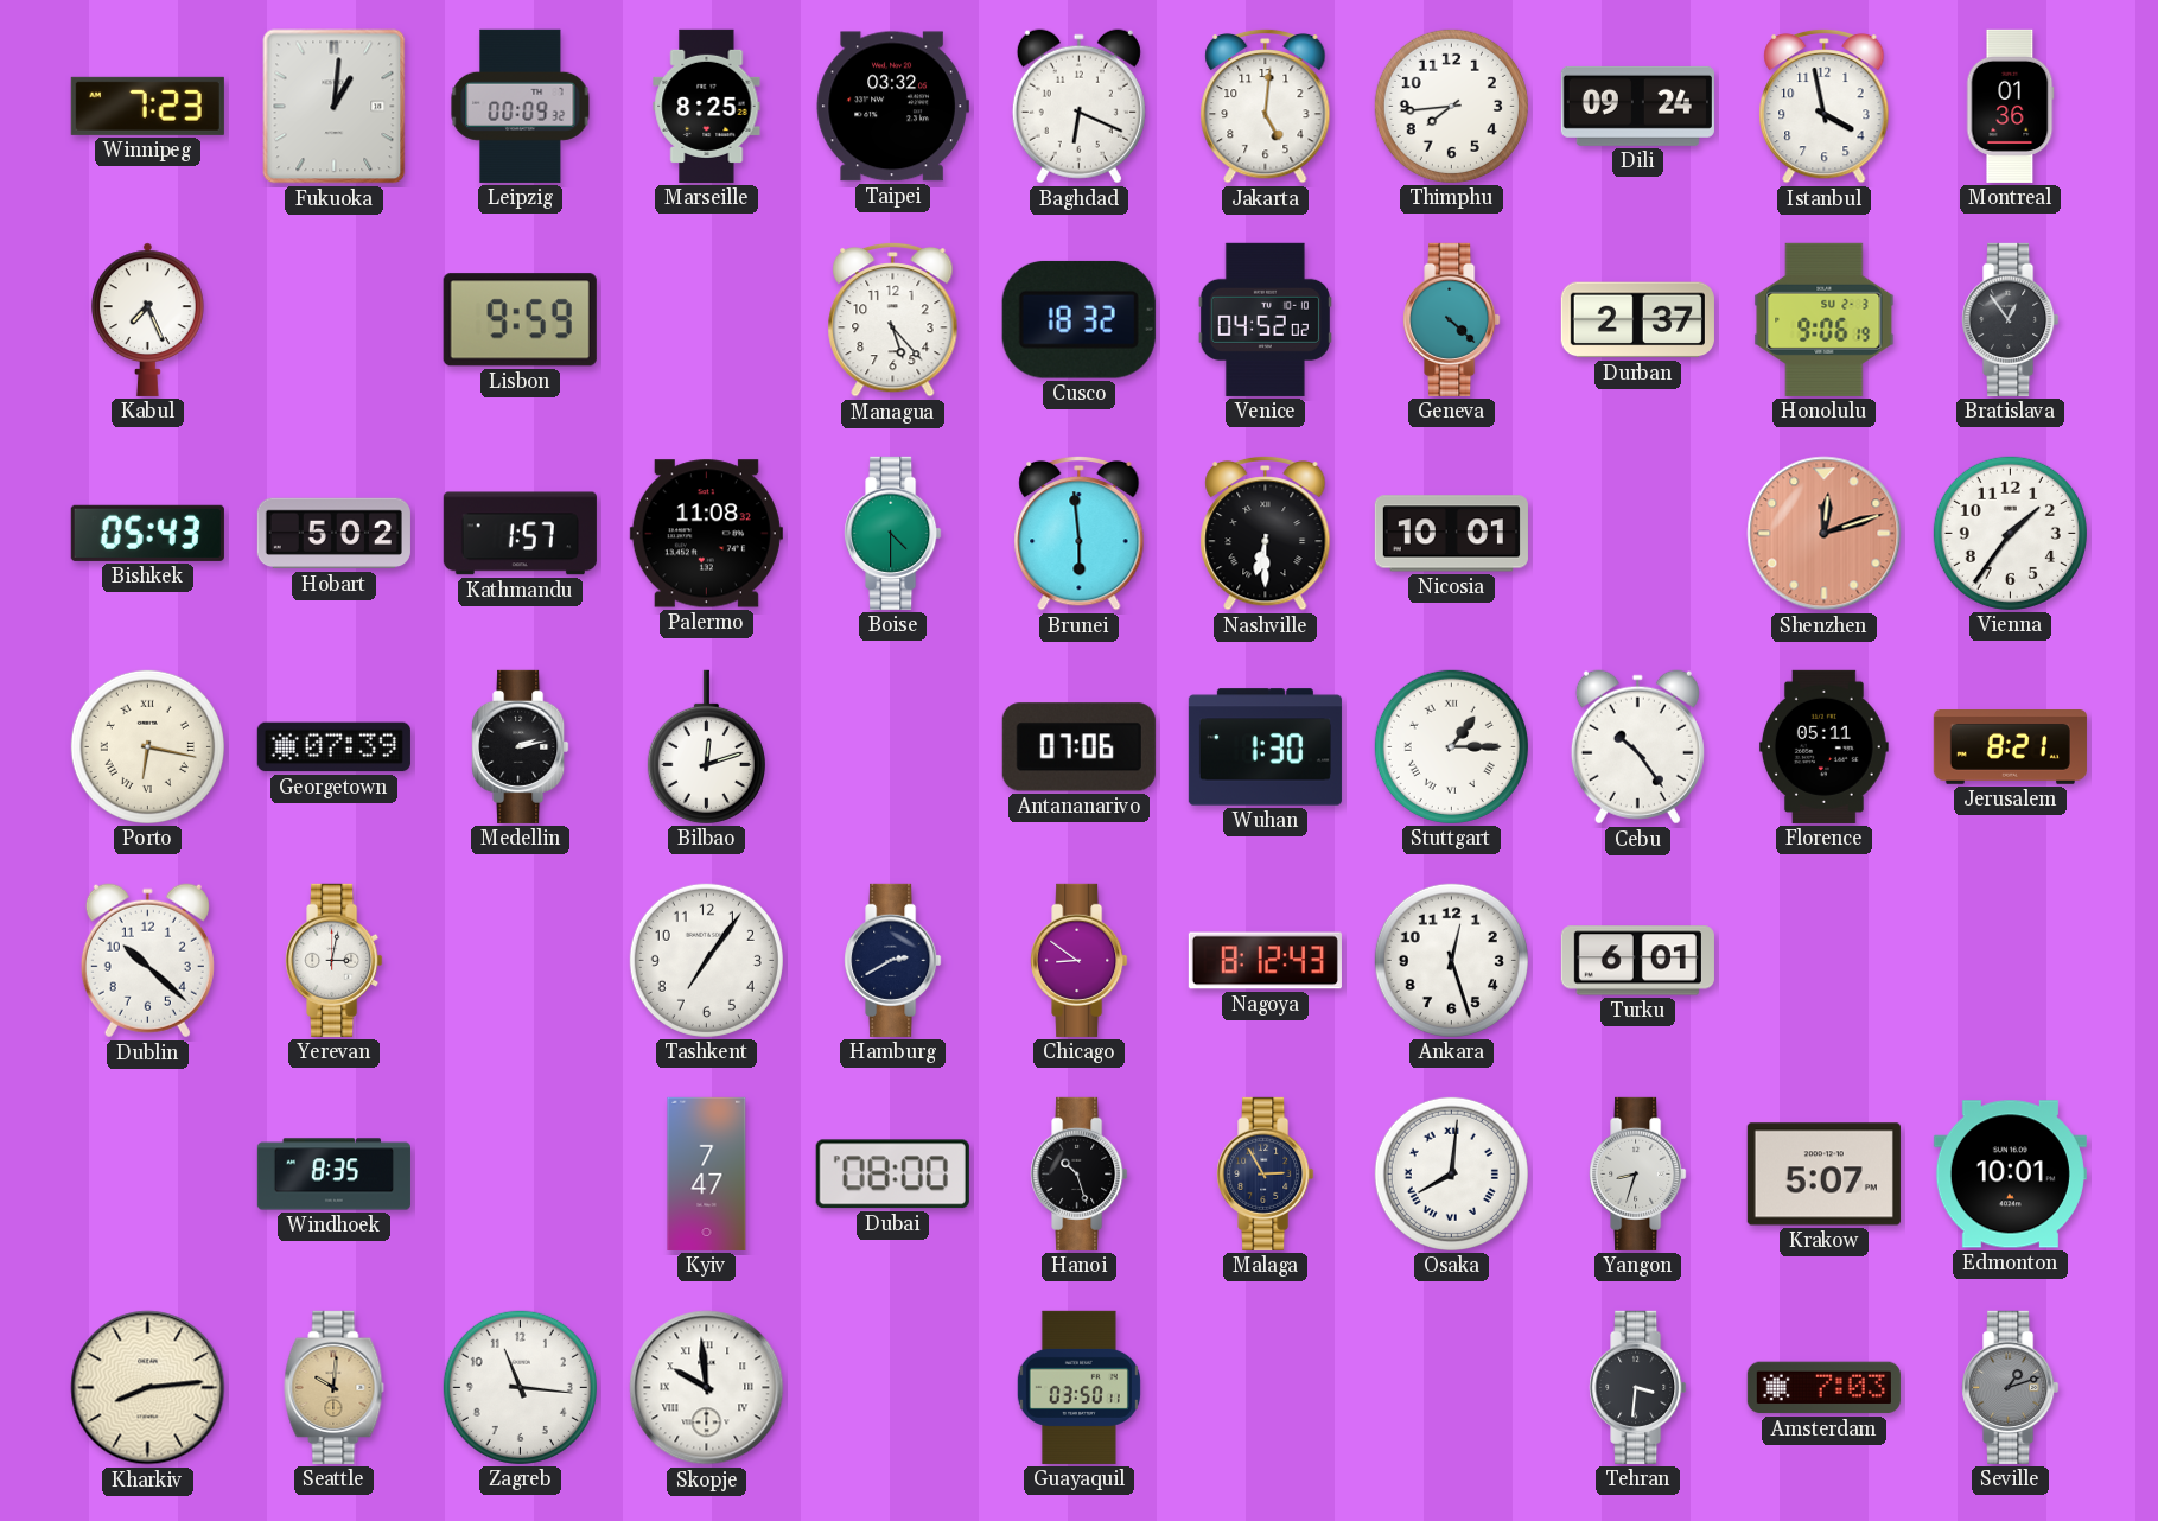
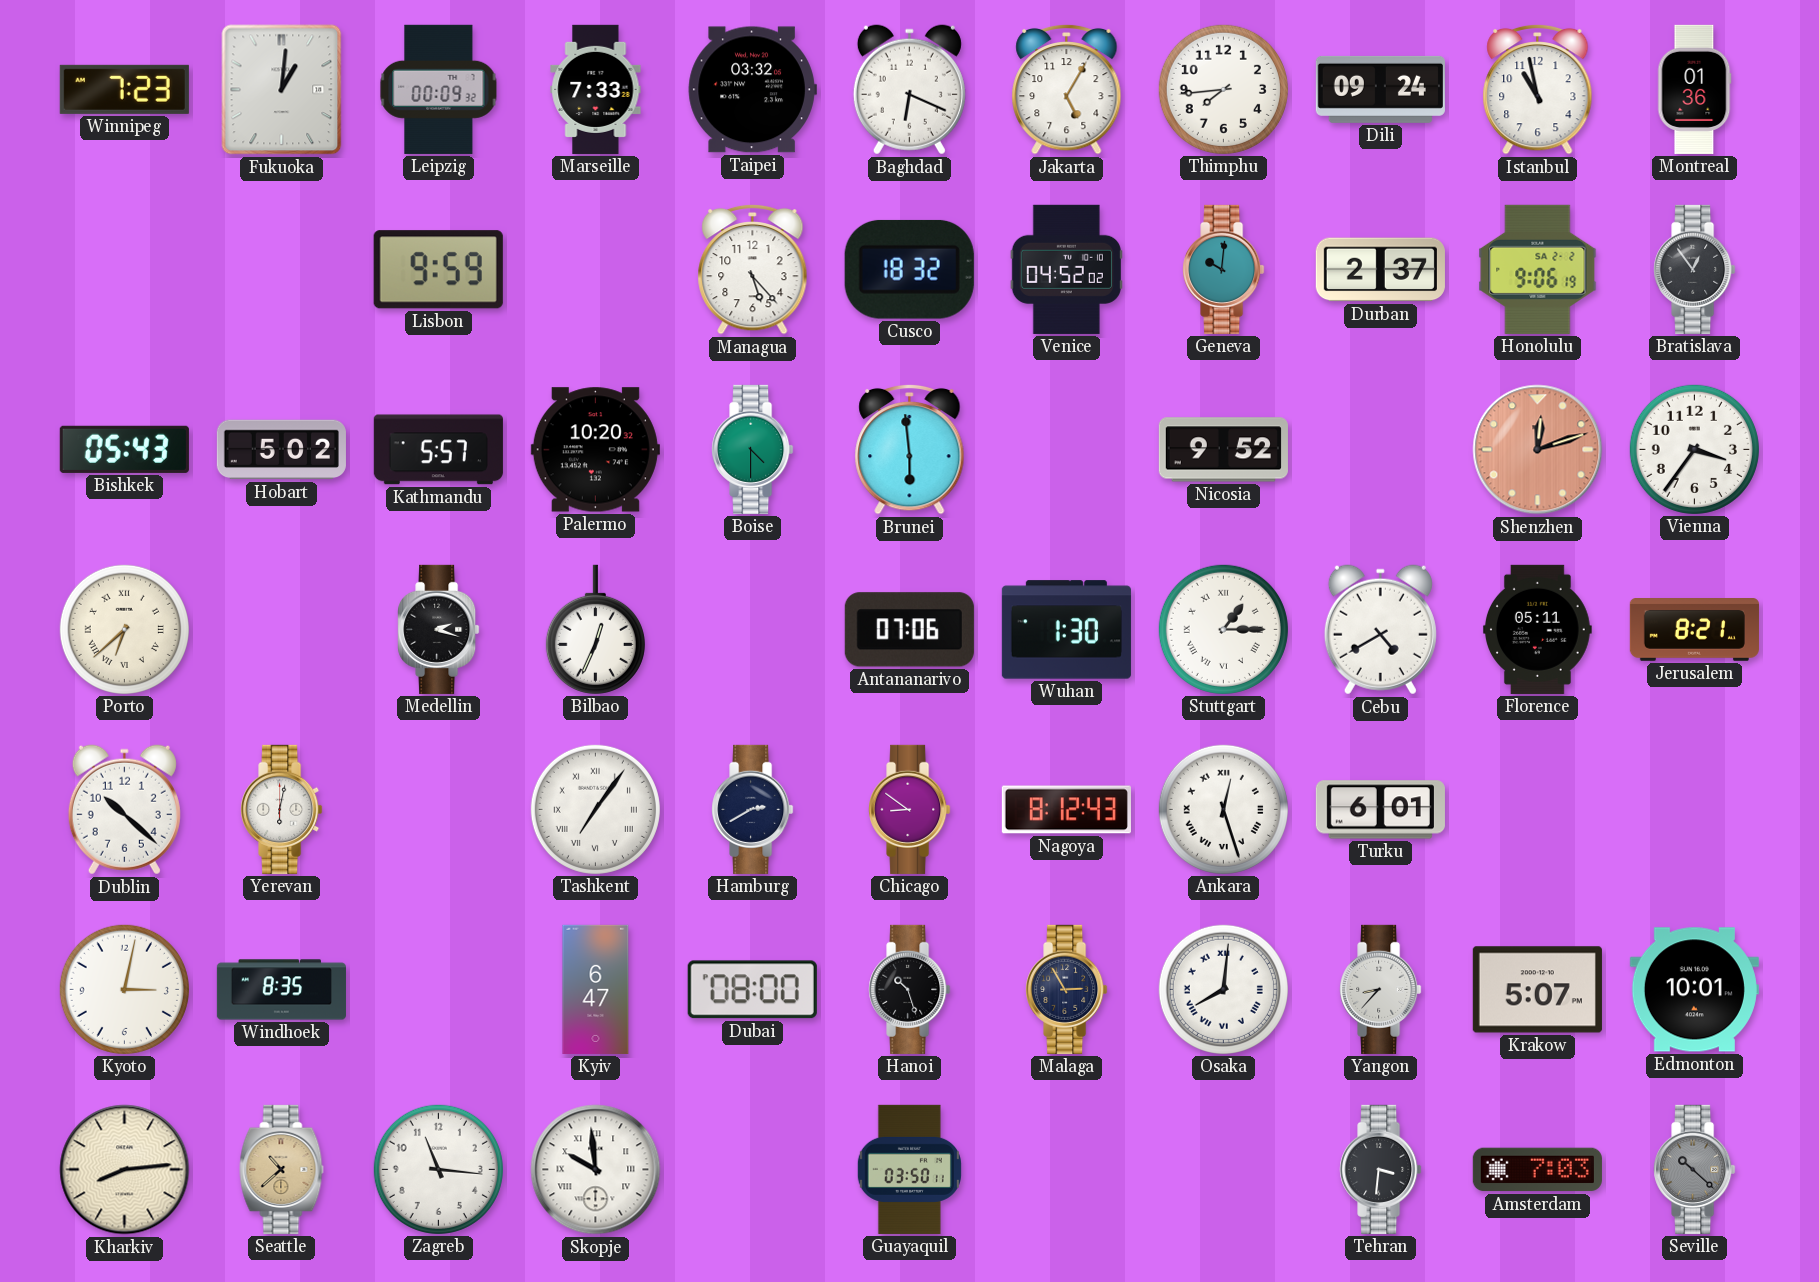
Marseille: 8:25 -> 7:33
Jakarta: 5:01 -> 5:05
Istanbul: 3:58 -> 10:58
Kabul: 7:26 -> none
Geneva: 4:22 -> 10:01
Honolulu date: SU 2-3 -> SA 2-2
Kathmandu: 1:57 -> 5:57
Palermo: 11:08 -> 10:20
Nashville: 6:30 -> none
Nicosia: 10:01 -> 9:52
Vienna: 1:36 -> 3:36
Porto: 6:17 -> 6:38
Georgetown: 07:39 -> none
Medellin: 2:13 -> 2:18
Bilbao: 12:12 -> 12:34
Cebu: 10:24 -> 4:40
Yerevan: 3:02 -> 6:02
Tashkent numerals: Arabic -> Roman
Ankara numerals: Arabic -> Roman
Kyoto: none -> 3:02
Kyiv: 7:47 -> 6:47
Yangon: 8:33 -> 8:37
Seattle: 10:01 -> 10:38
Seville: 1:12 -> 10:22
